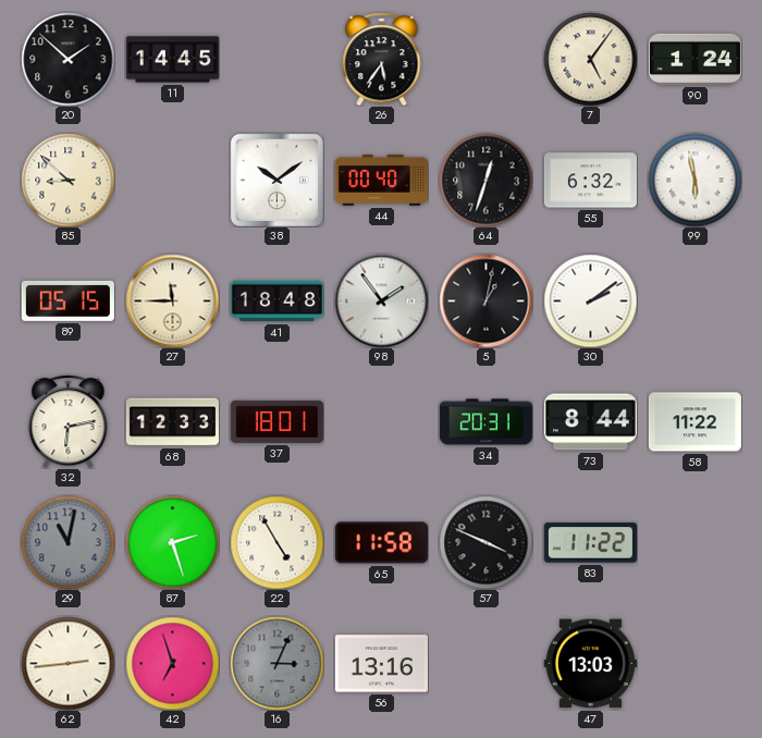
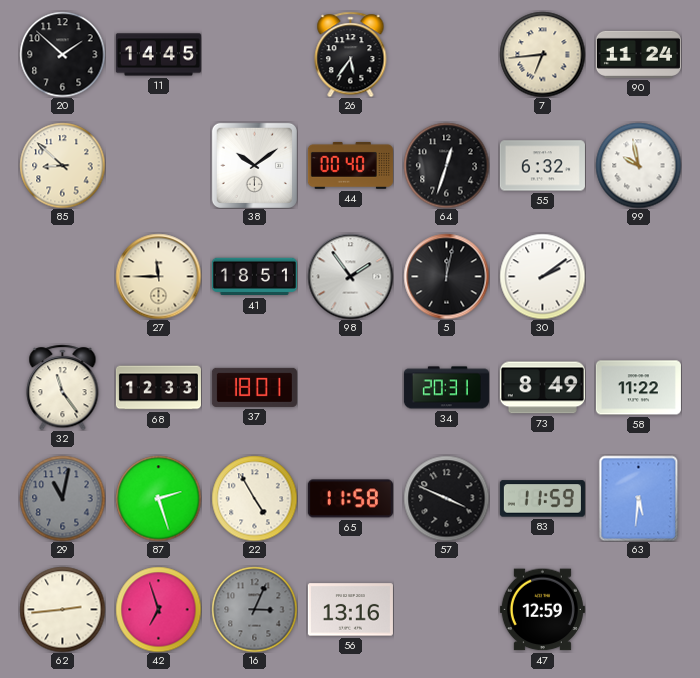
7: 5:06 -> 6:44
90: 1:24 -> 11:24
99: 5:58 -> 9:58
89: 05:15 -> none
41: 18:48 -> 18:51
5: 1:02 -> 12:02
32: 6:13 -> 11:24
73: 8:44 -> 8:49
83: 11:22 -> 11:59
63: none -> 5:31
47: 13:03 -> 12:59
